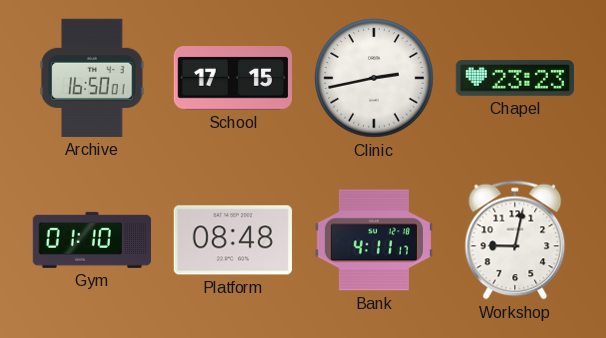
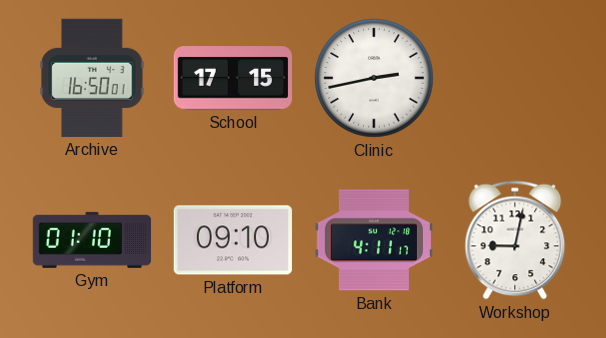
Chapel: 23:23 -> none
Platform: 08:48 -> 09:10
